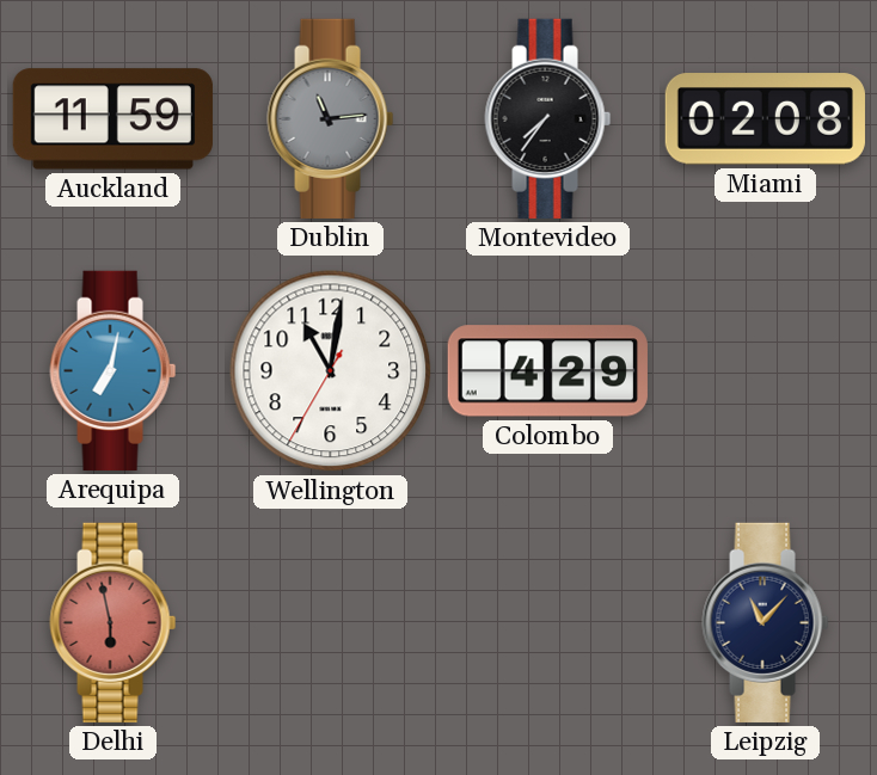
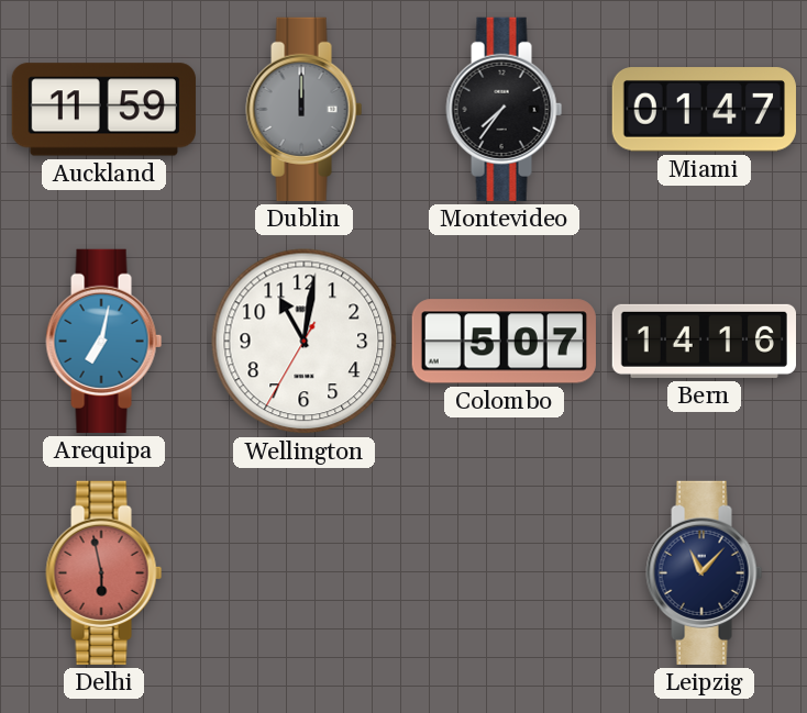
Dublin: 11:14 -> 12:00
Miami: 02:08 -> 01:47
Colombo: 4:29 -> 5:07
Bern: none -> 14:16
